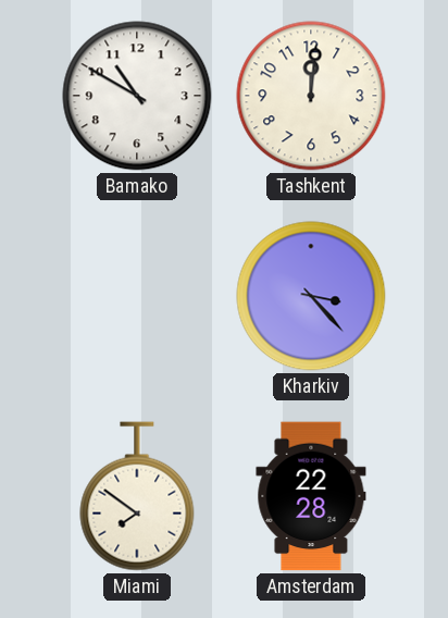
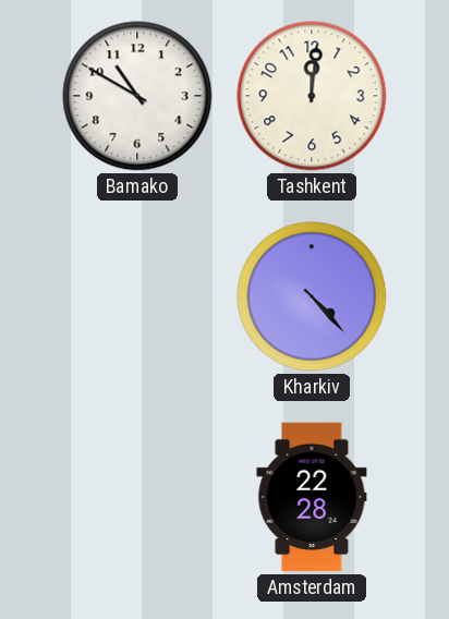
Kharkiv: 3:23 -> 4:23
Miami: 7:51 -> none
